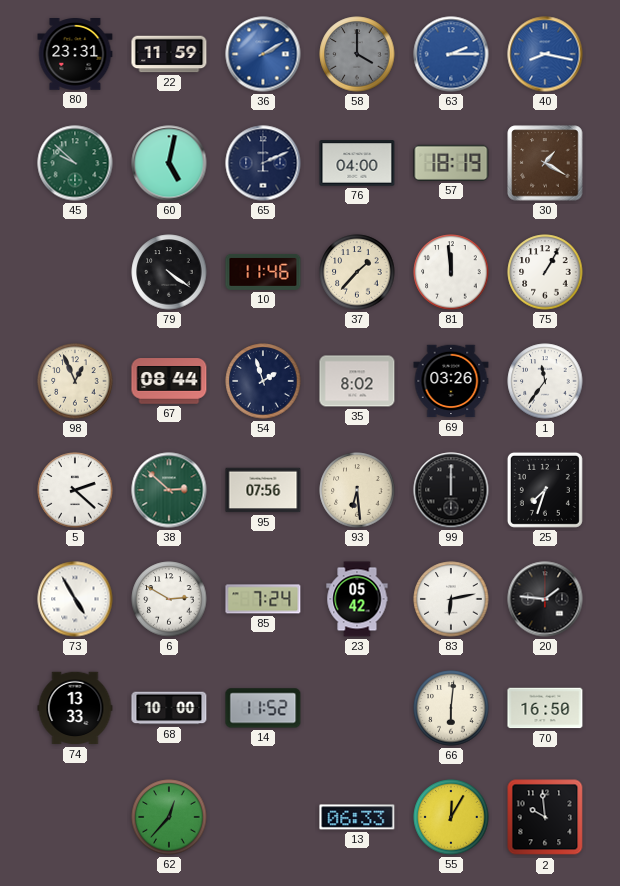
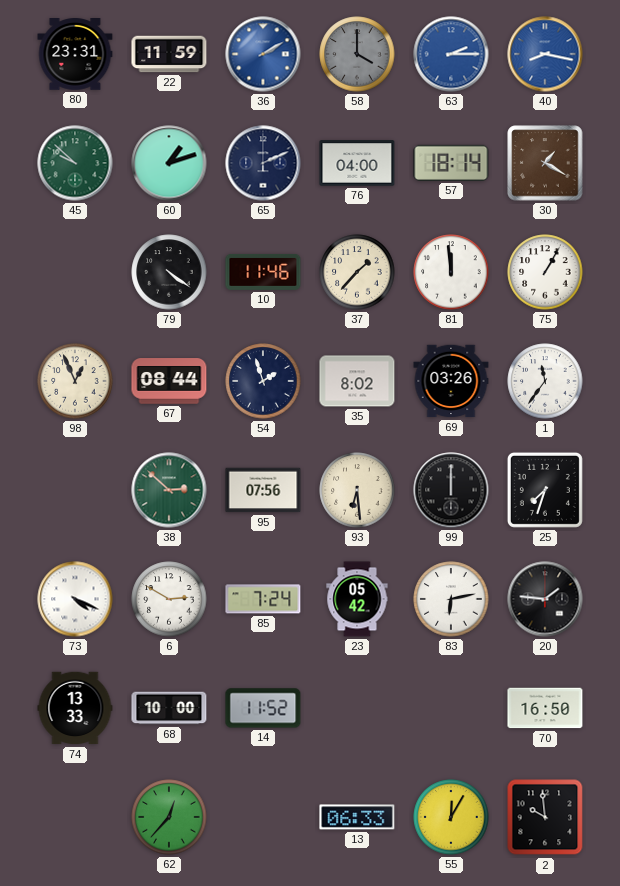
60: 5:02 -> 1:12
57: 18:19 -> 18:14
5: 2:22 -> none
73: 4:55 -> 4:19
66: 6:01 -> none
